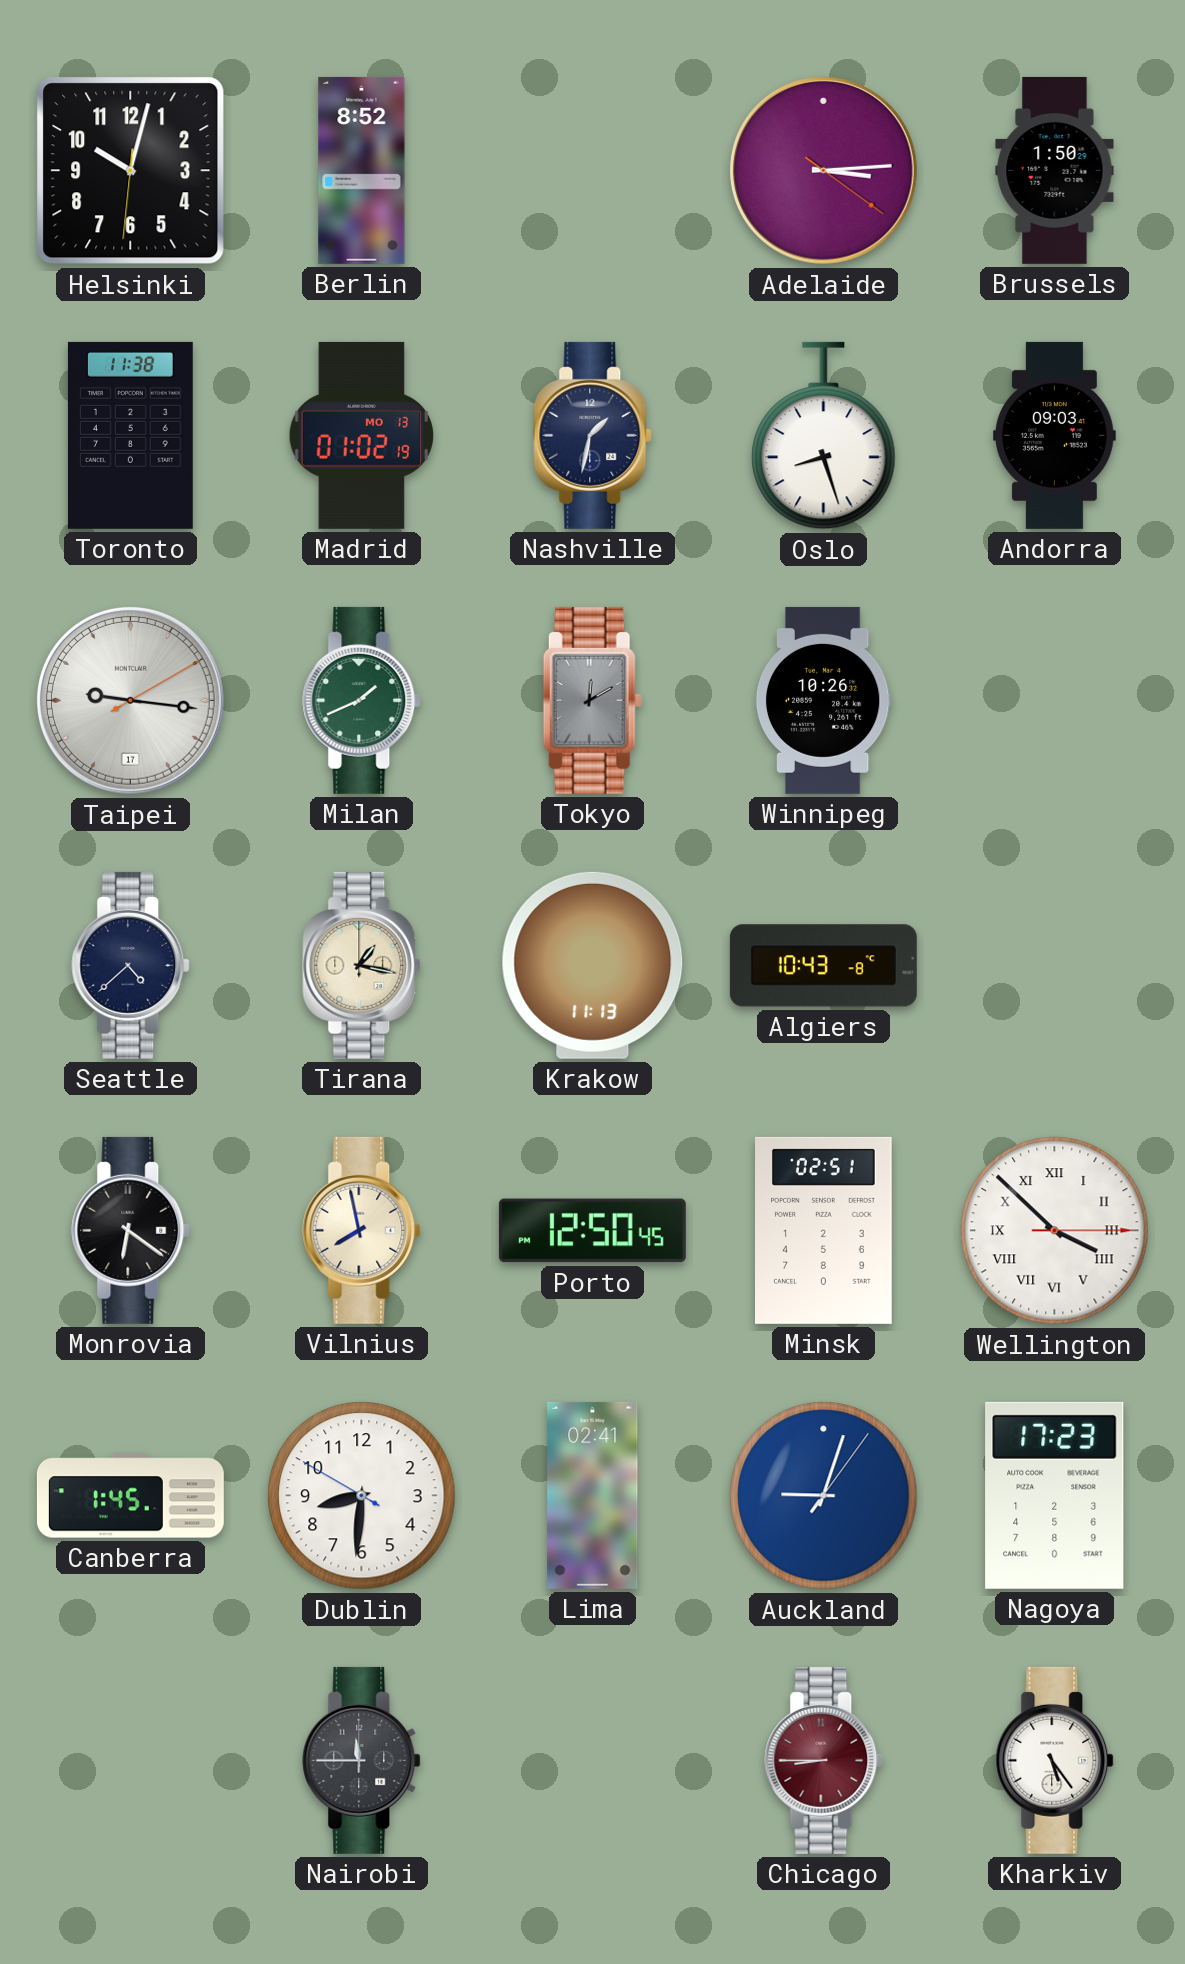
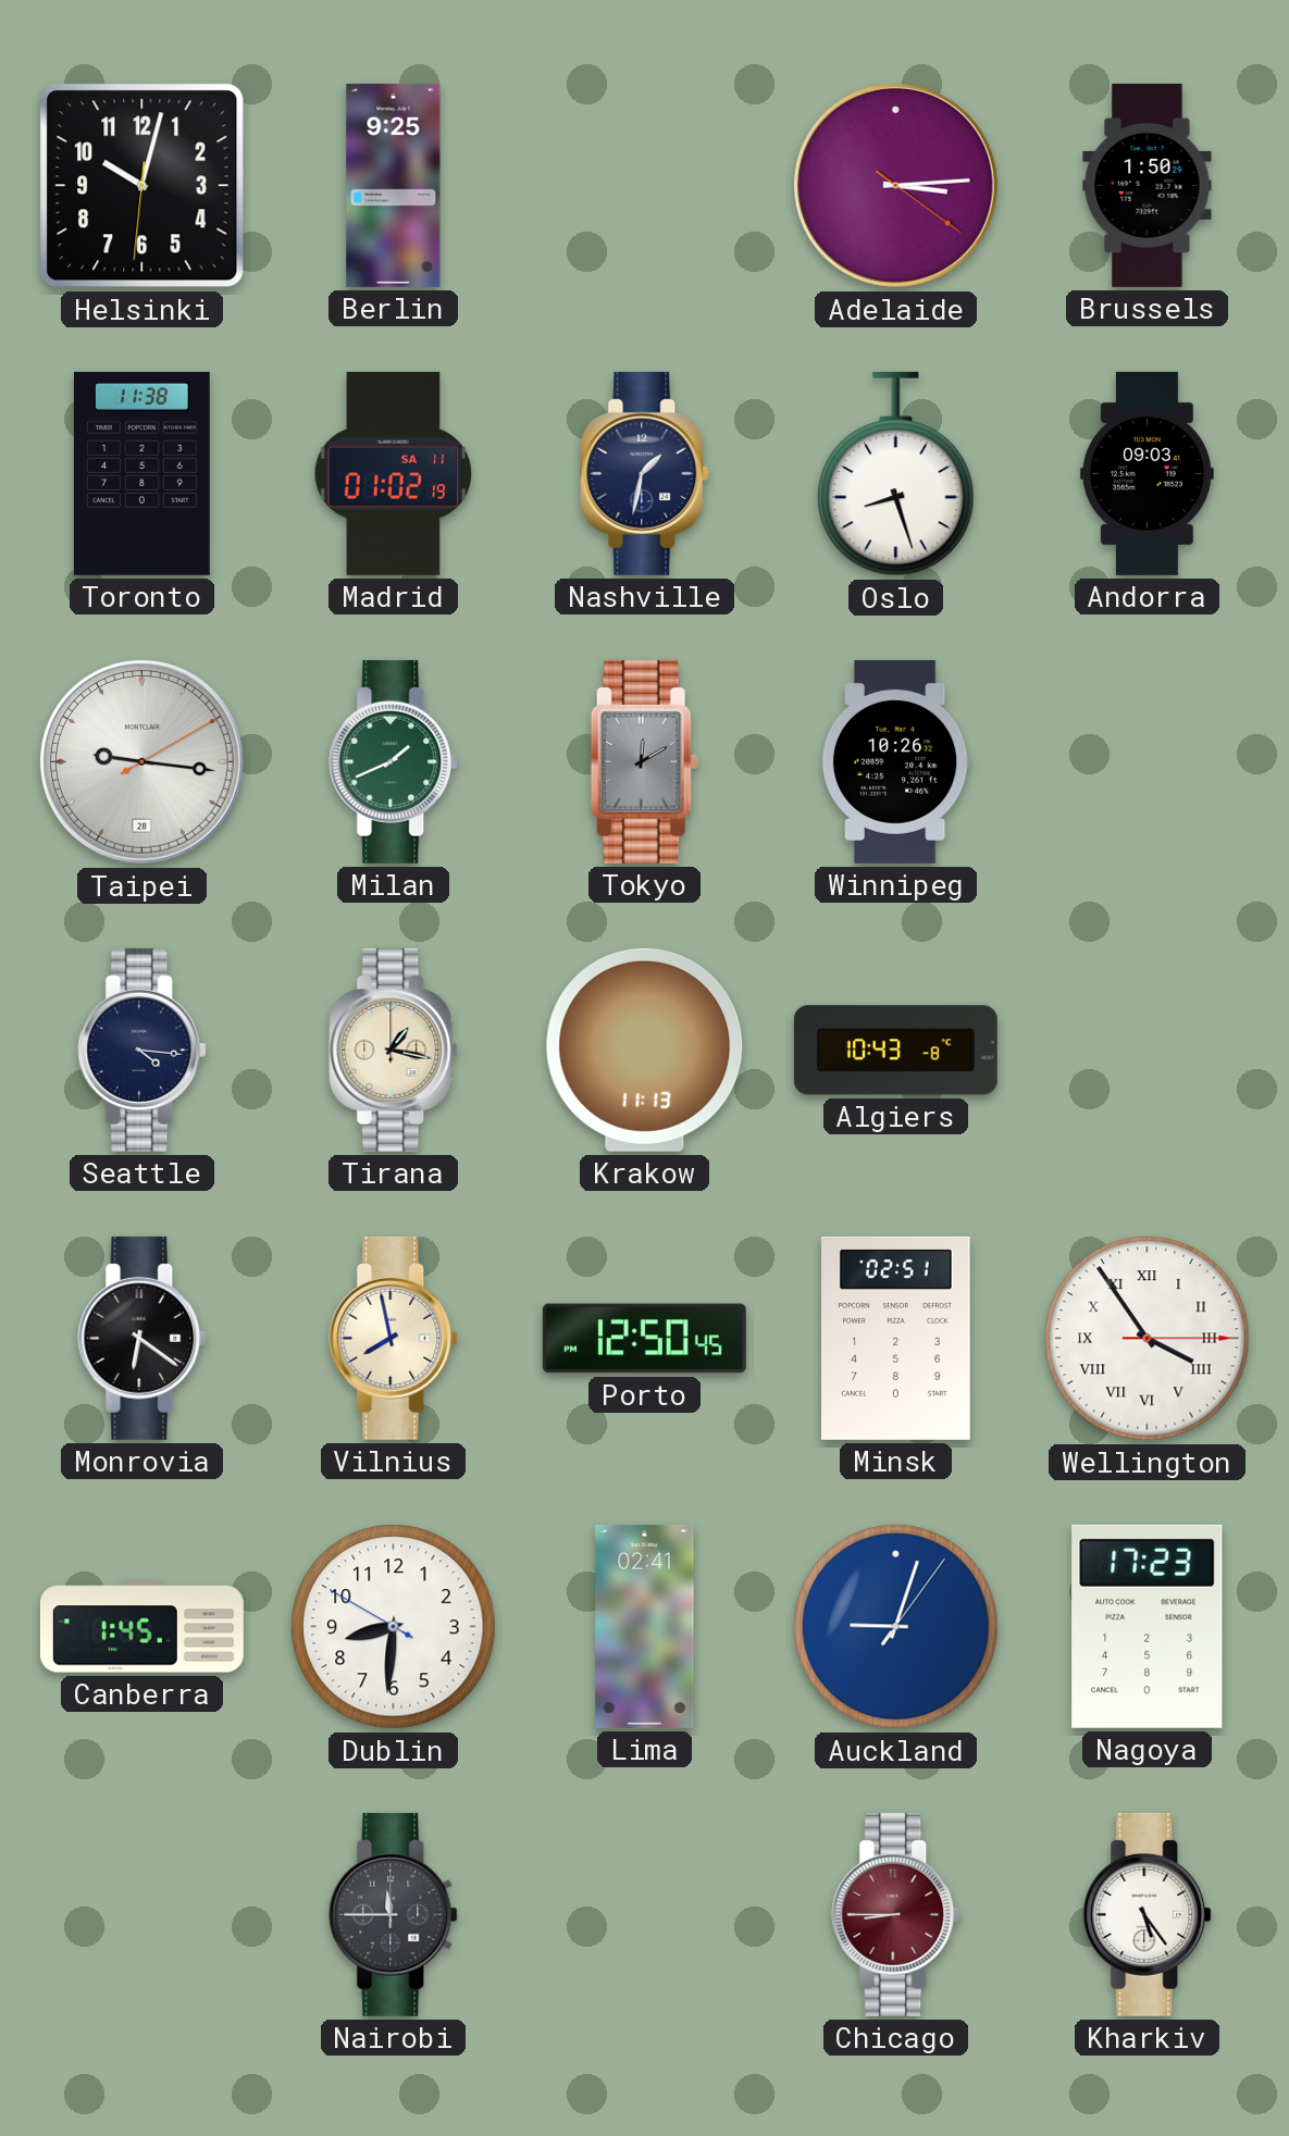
Berlin: 8:52 -> 9:25
Madrid date: MO 13 -> SA 11
Taipei date: 17 -> 28
Seattle: 4:38 -> 4:16
Wellington: 3:52 -> 3:54
